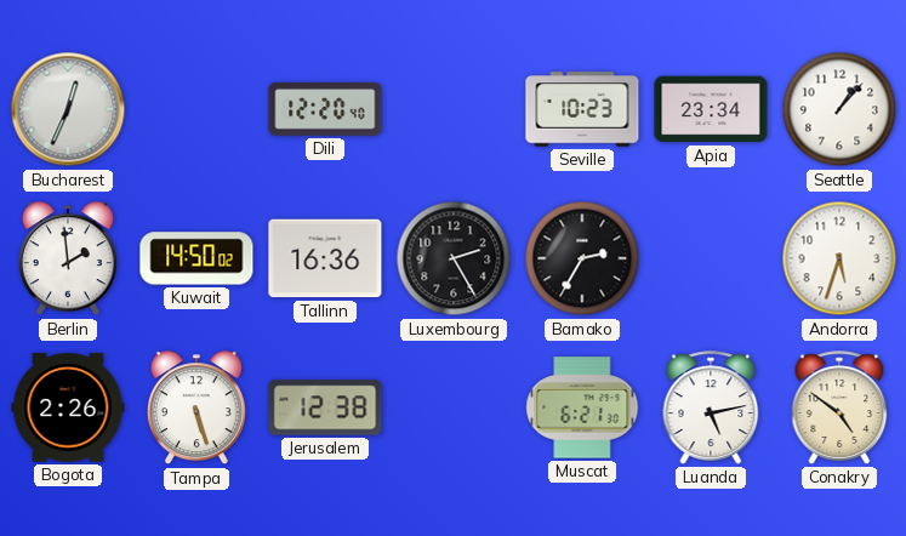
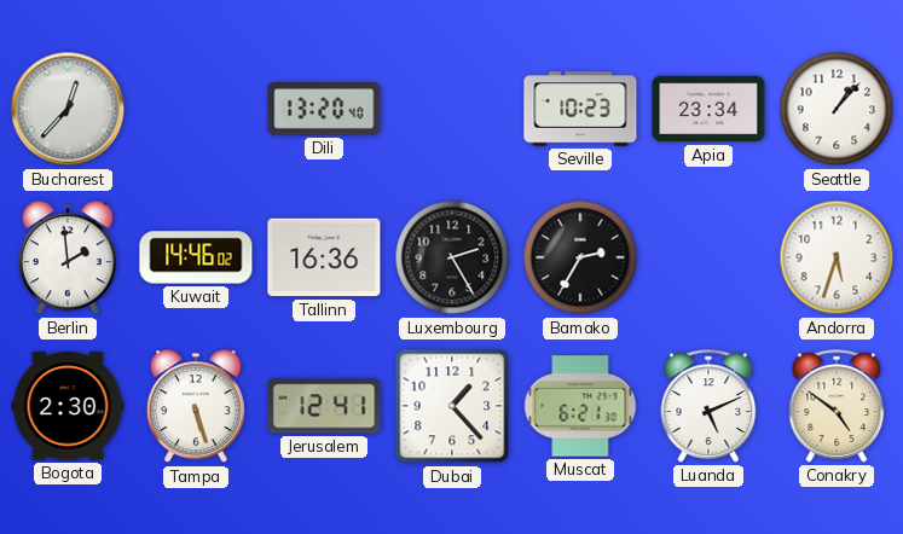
Bucharest: 12:34 -> 12:37
Dili: 12:20 -> 13:20
Kuwait: 14:50 -> 14:46
Bogota: 2:26 -> 2:30
Jerusalem: 12:38 -> 12:41
Dubai: none -> 1:23
Luanda: 5:13 -> 5:11
